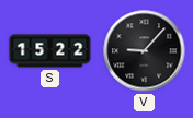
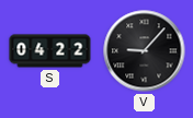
S: 15:22 -> 04:22
